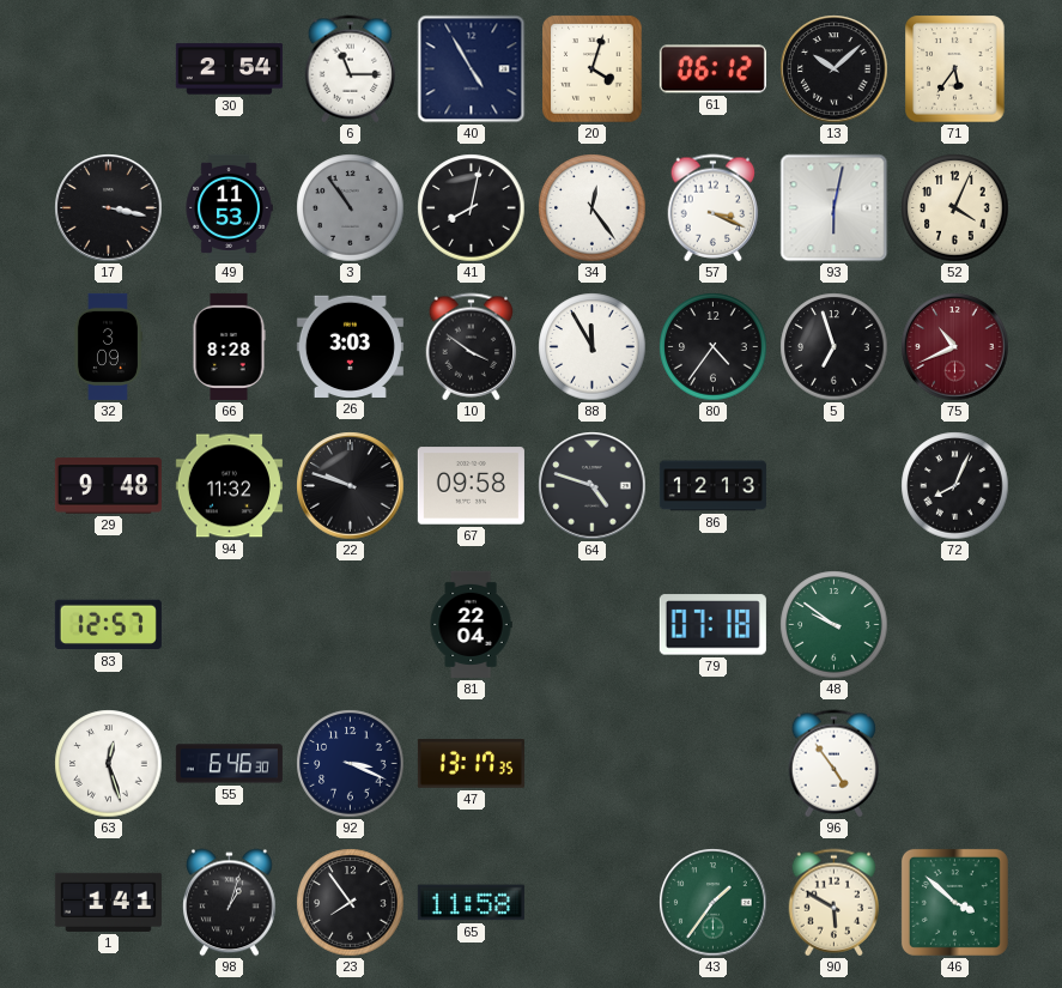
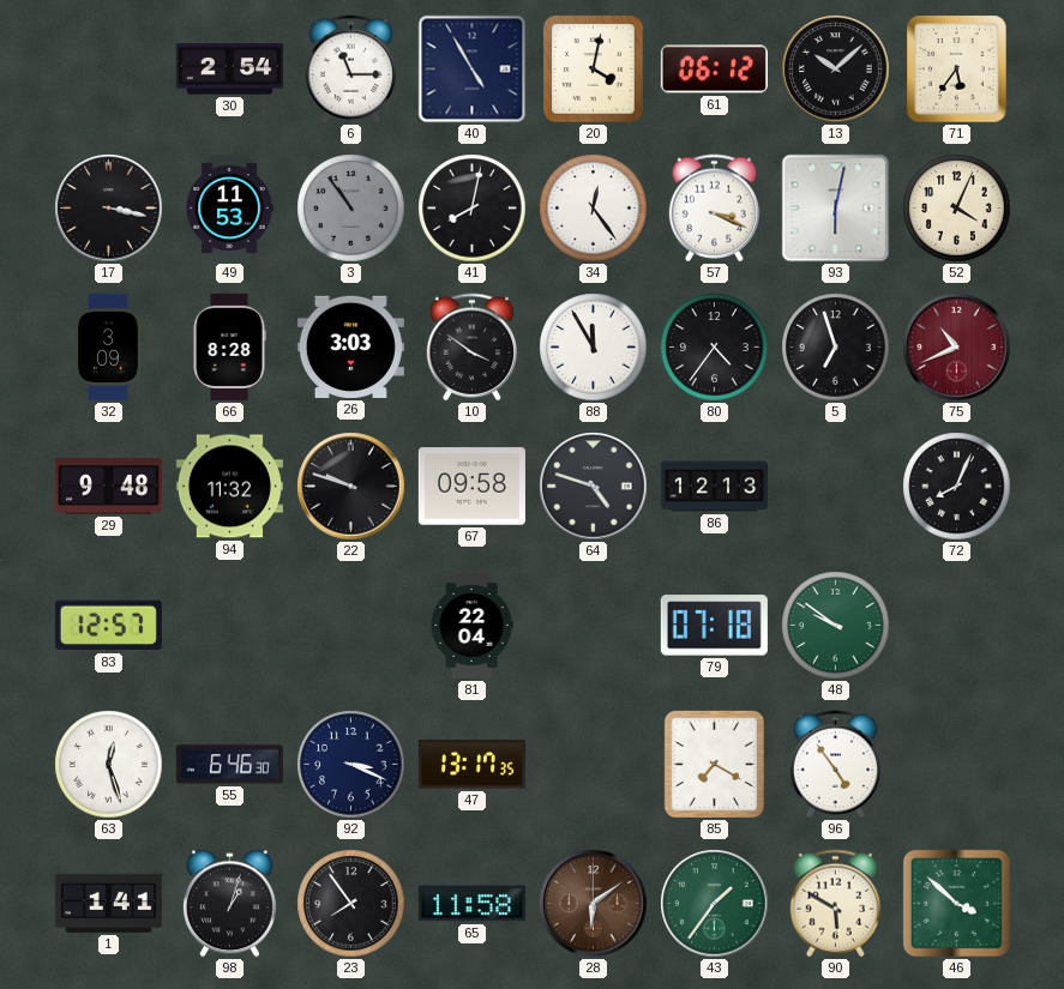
20: 4:03 -> 4:02
85: none -> 7:20
28: none -> 6:09
